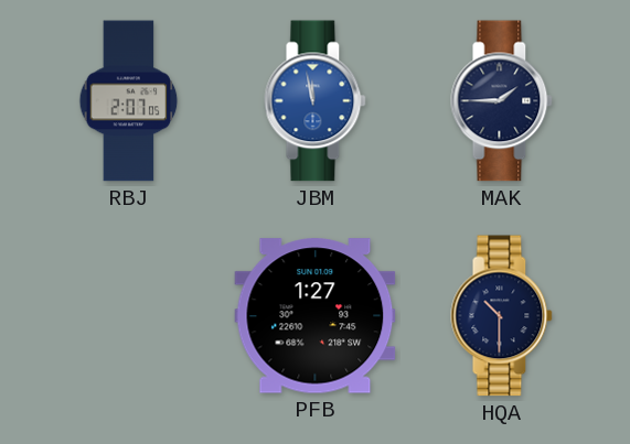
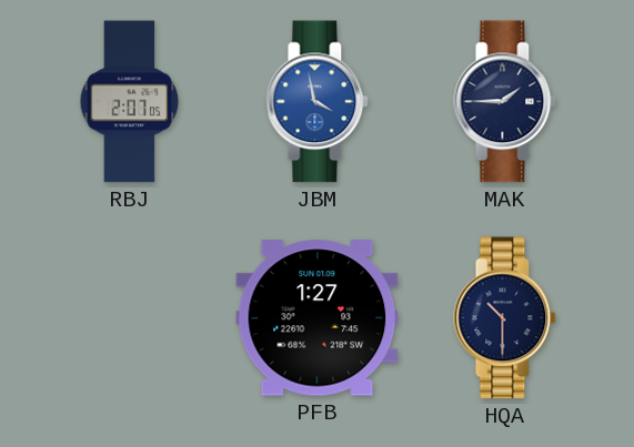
JBM: 11:58 -> 3:58
